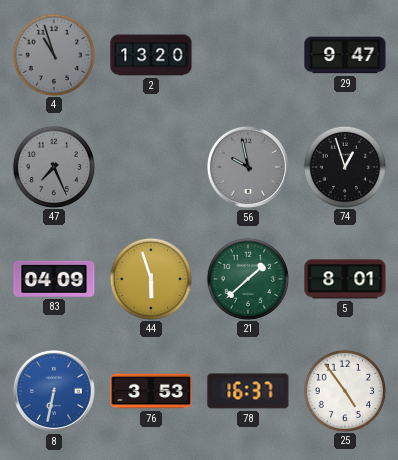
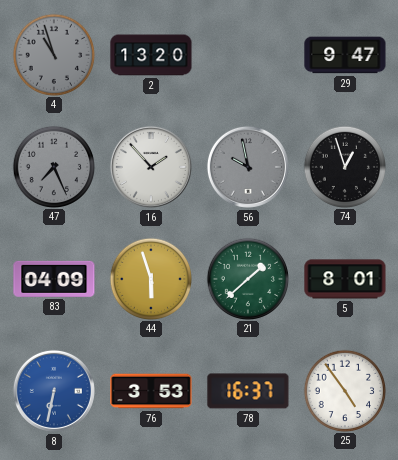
16: none -> 1:53
